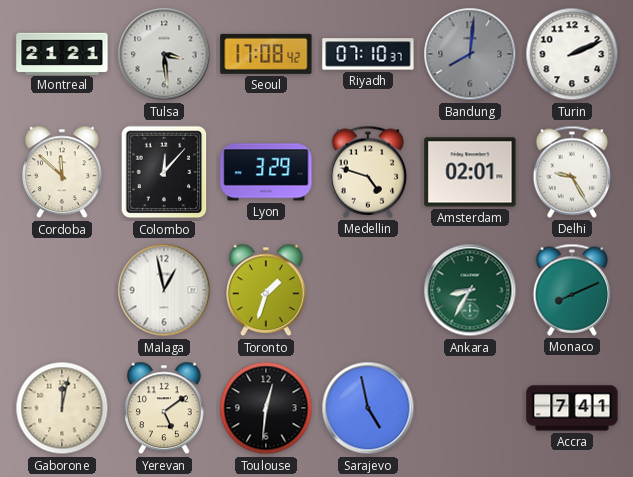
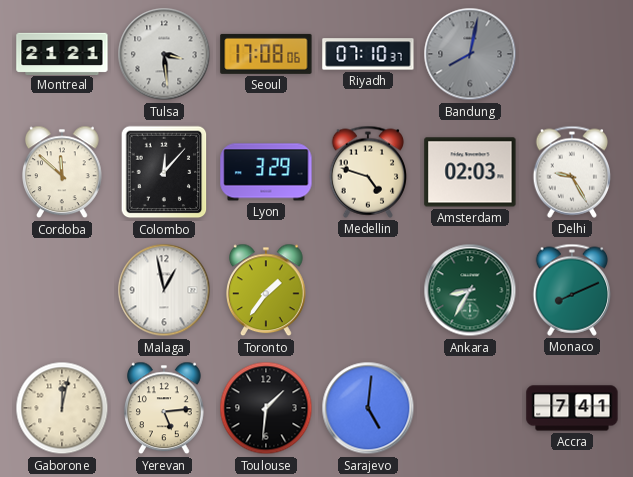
Seoul: 17:08:42 -> 17:08:06
Bandung: 8:01 -> 8:02
Turin: 2:11 -> none
Amsterdam: 02:01 -> 02:03
Toronto: 1:33 -> 1:36
Yerevan: 5:09 -> 5:14
Toulouse: 12:31 -> 1:31
Sarajevo: 4:58 -> 5:01
